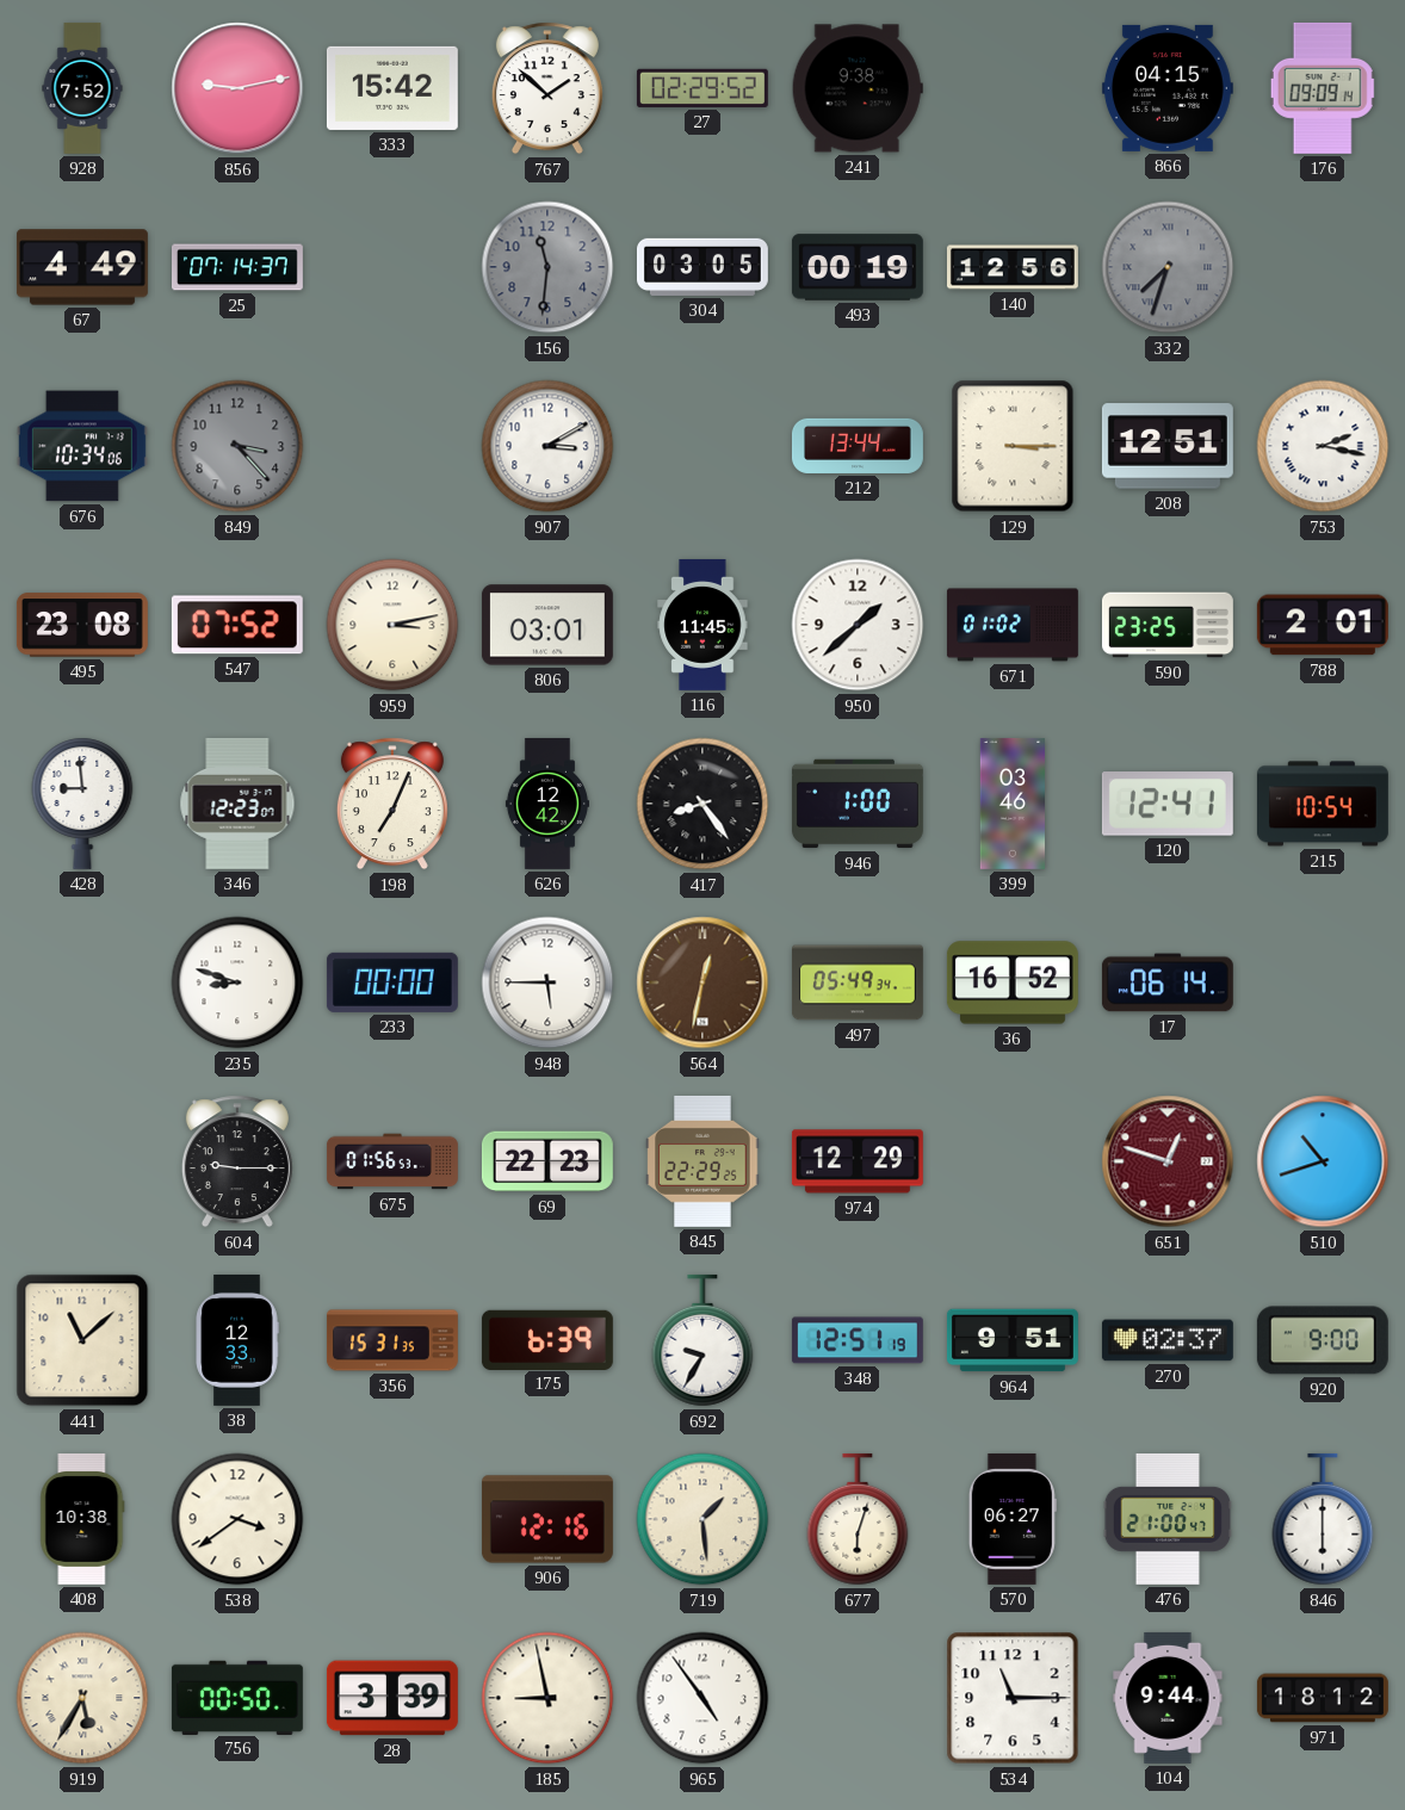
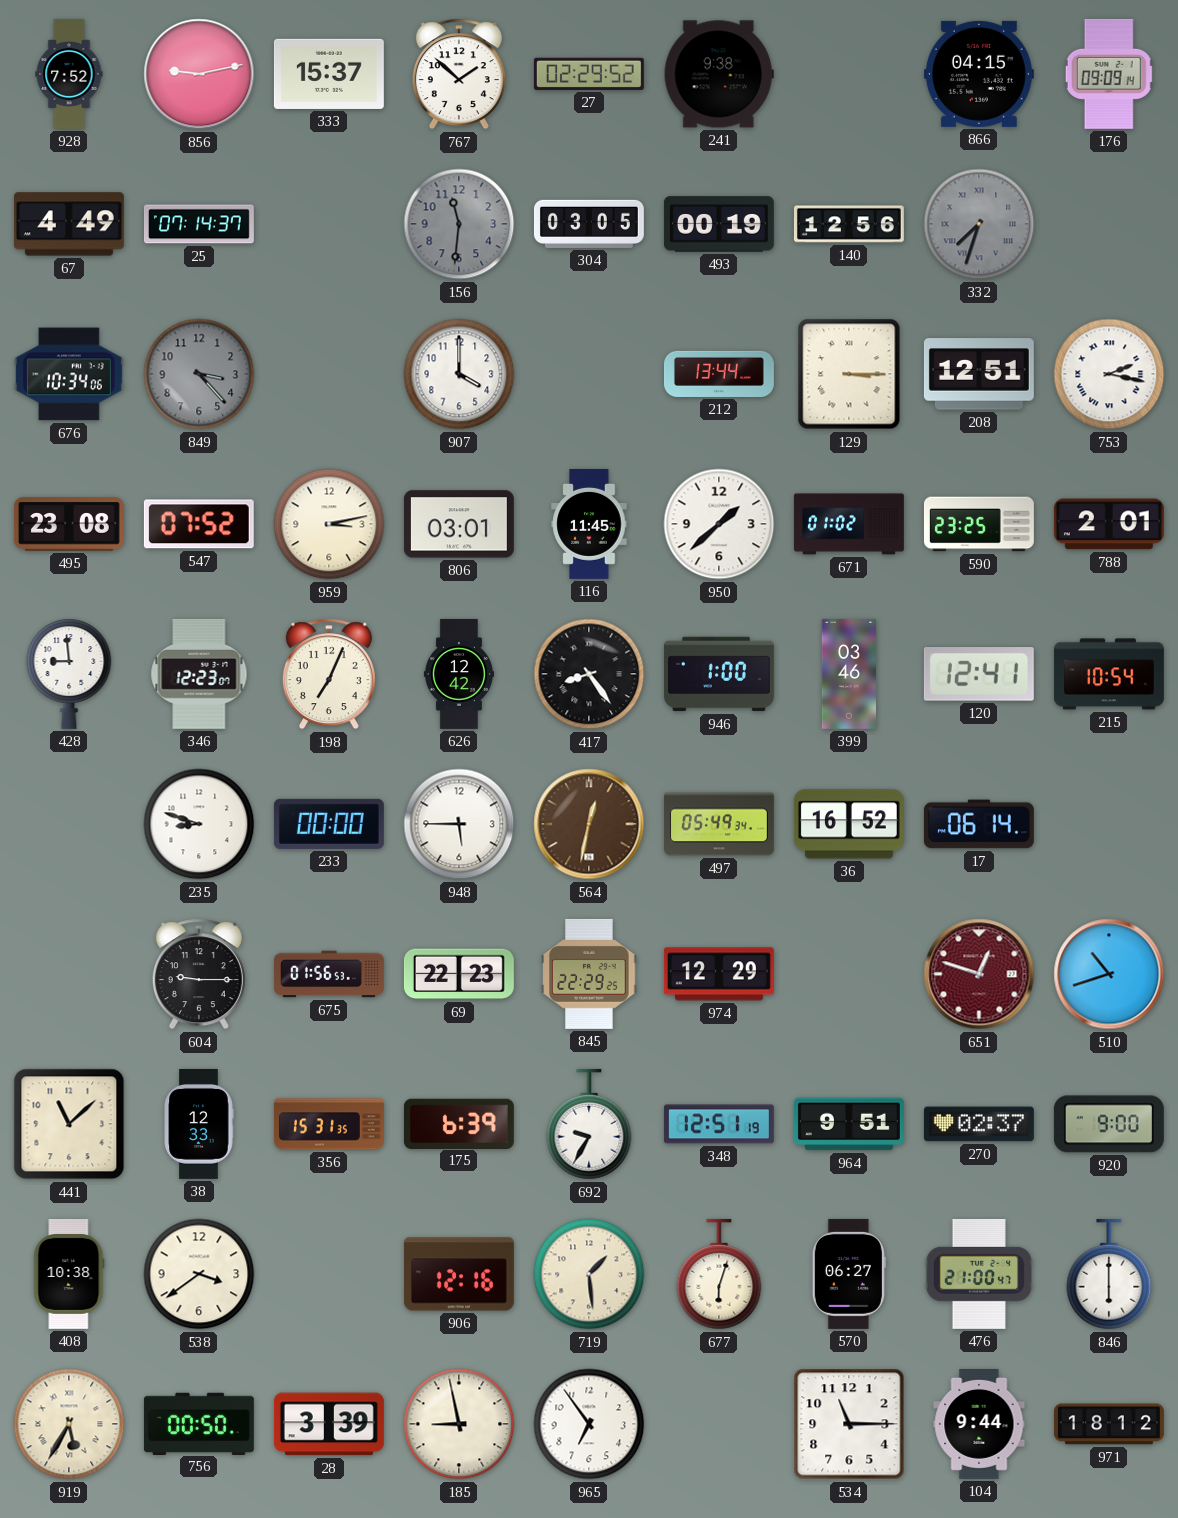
333: 15:42 -> 15:37
907: 3:10 -> 4:00
965: 4:54 -> 6:54
